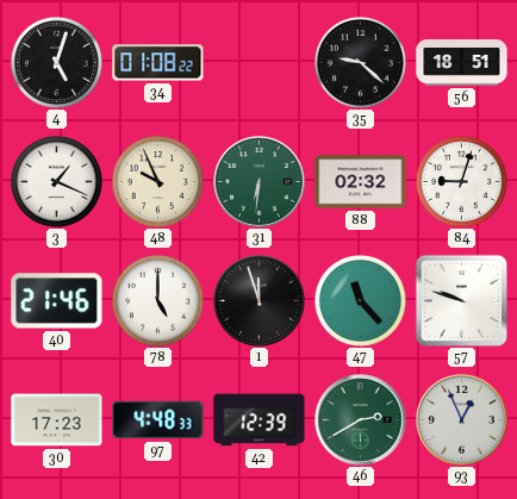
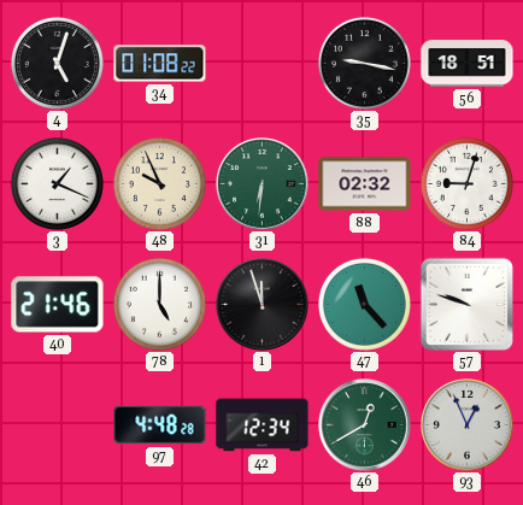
35: 9:22 -> 9:17
30: 17:23 -> none
97: 4:48:33 -> 4:48:28
42: 12:39 -> 12:34
46: 2:40 -> 12:40
